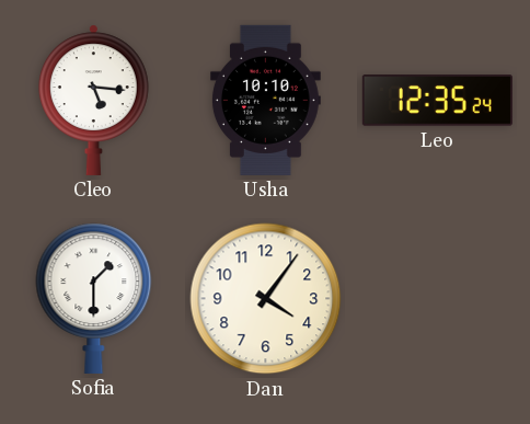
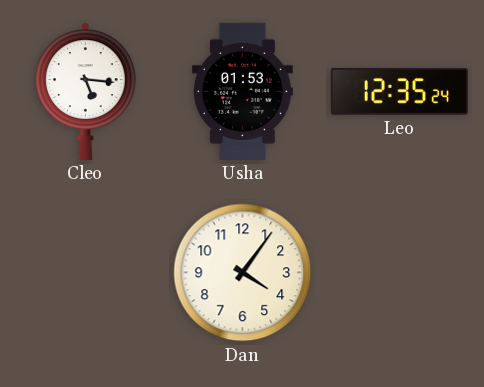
Usha: 10:10 -> 01:53
Sofia: 1:30 -> none
